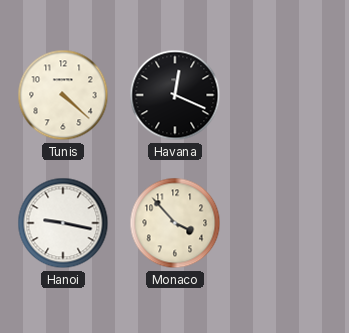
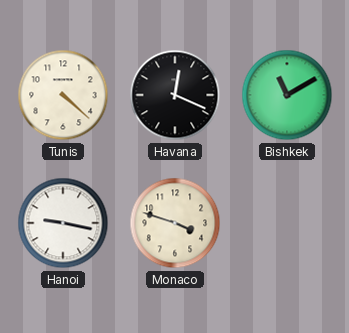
Bishkek: none -> 11:10
Monaco: 3:53 -> 3:48
